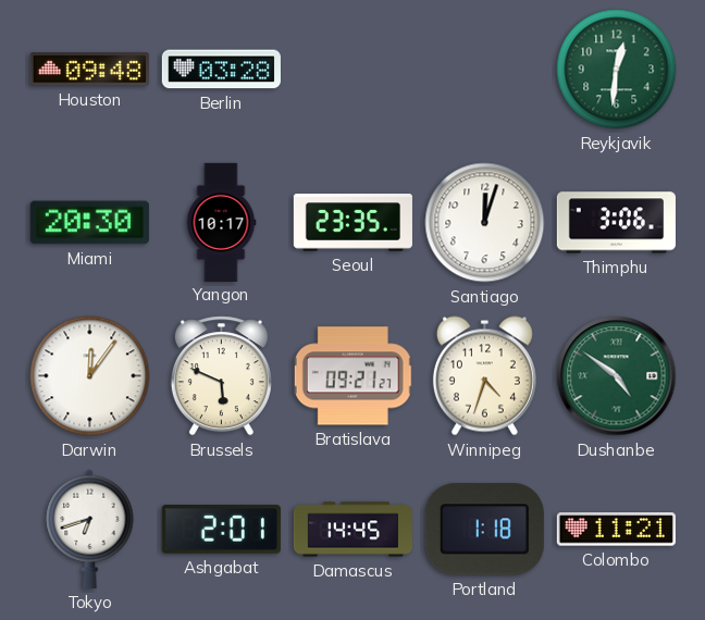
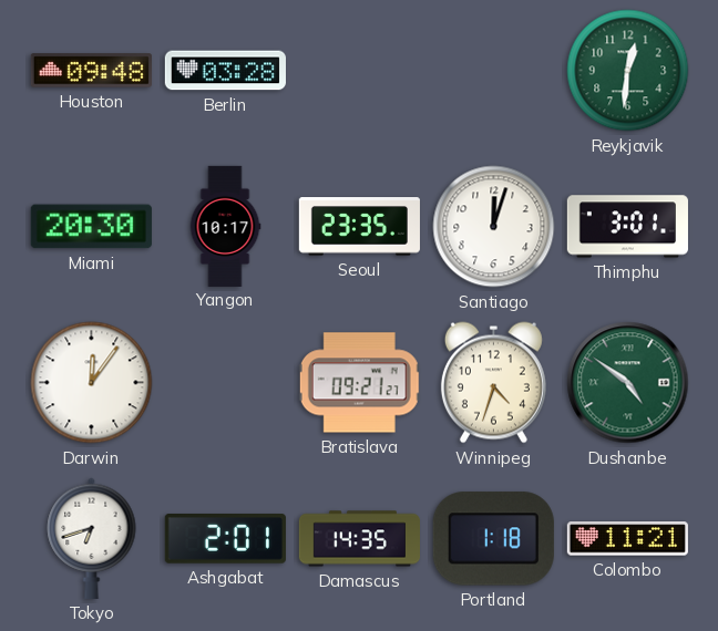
Thimphu: 3:06 -> 3:01
Brussels: 5:49 -> none
Damascus: 14:45 -> 14:35
